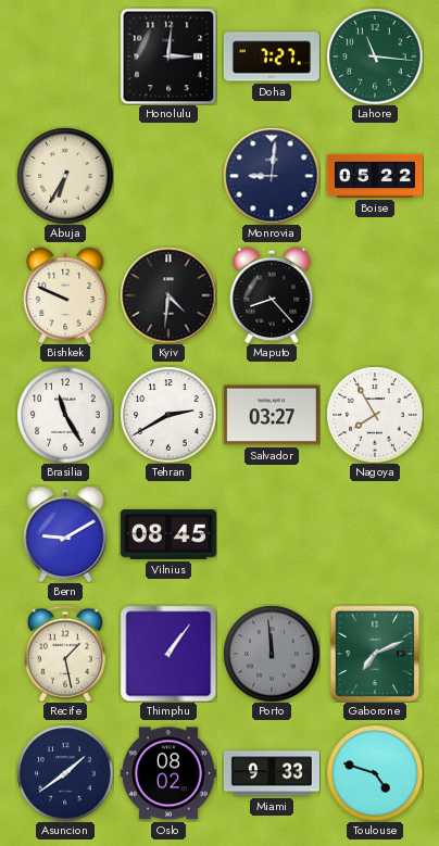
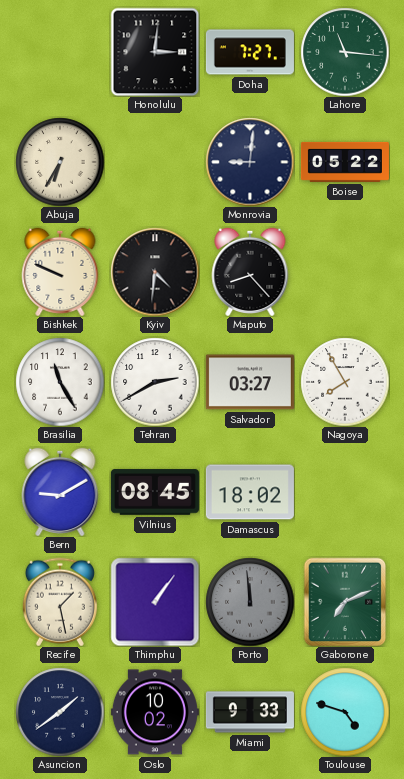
Damascus: none -> 18:02
Oslo: 08:02 -> 10:02
